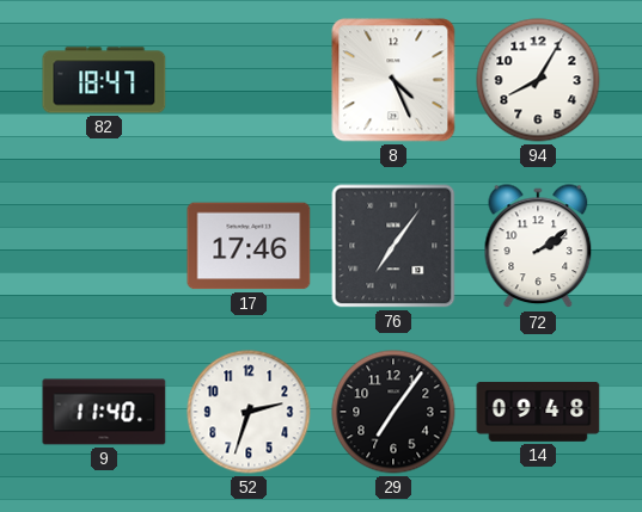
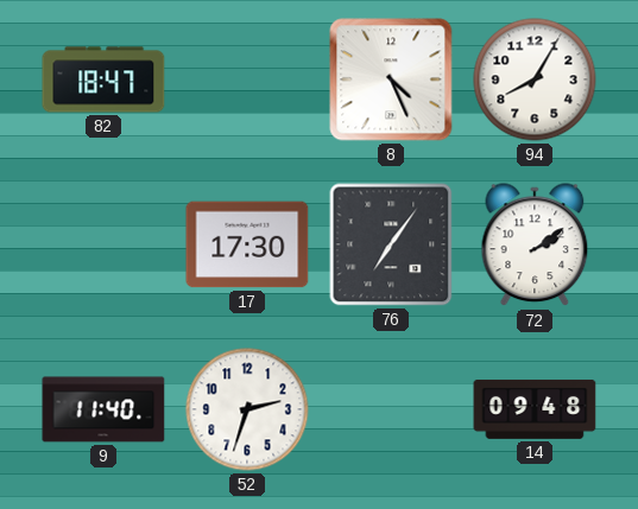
17: 17:46 -> 17:30
29: 7:06 -> none
